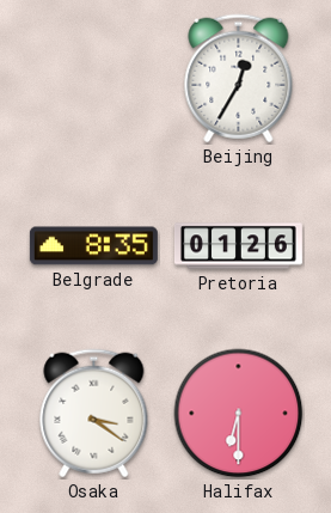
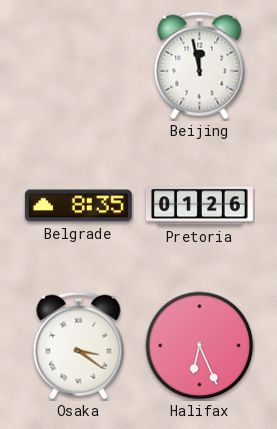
Beijing: 12:35 -> 11:58
Halifax: 6:30 -> 6:26
